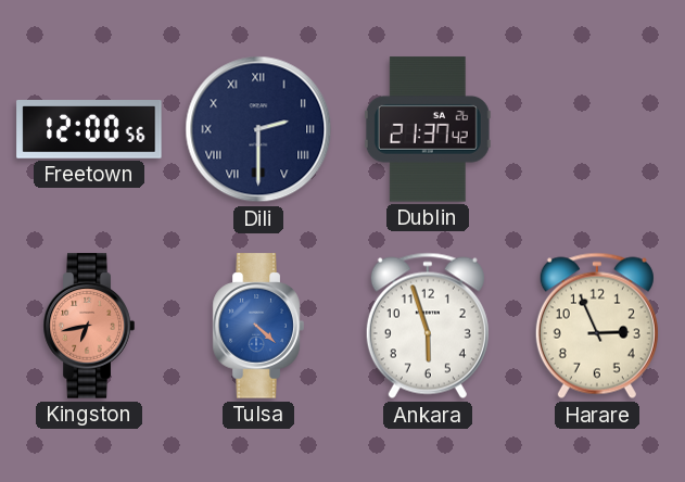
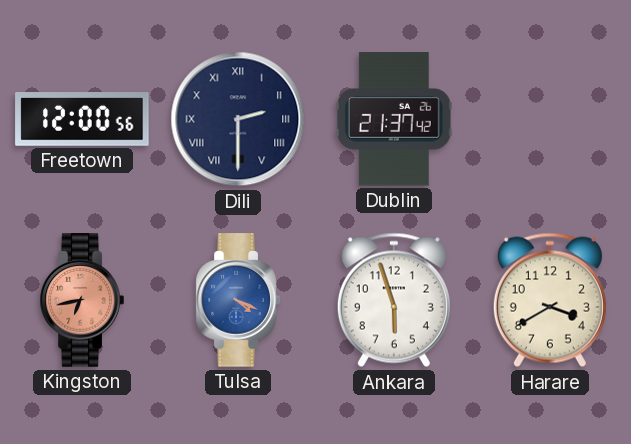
Tulsa: 4:22 -> 4:19
Harare: 2:56 -> 3:40
